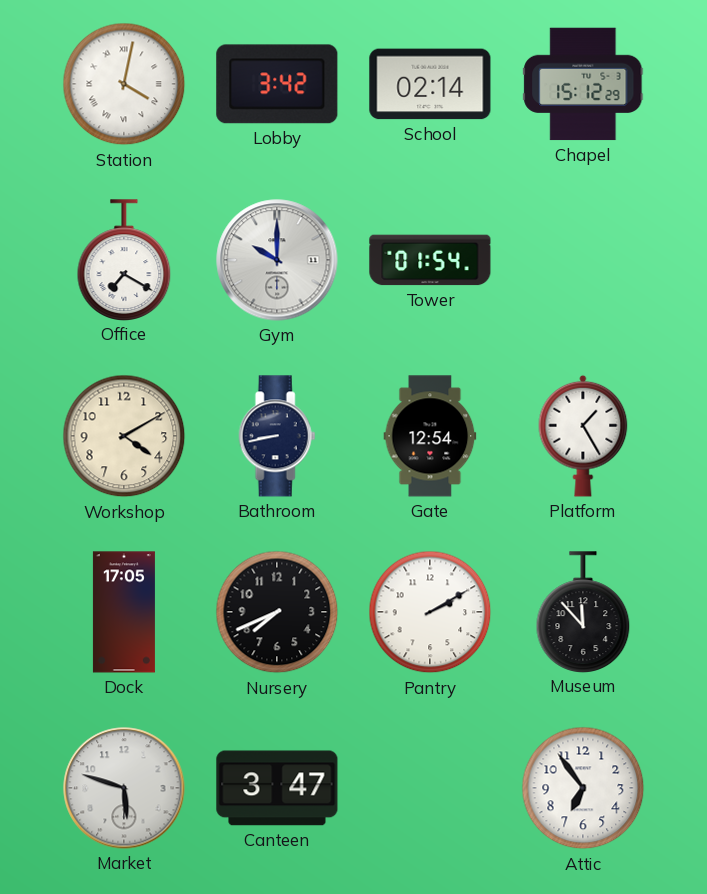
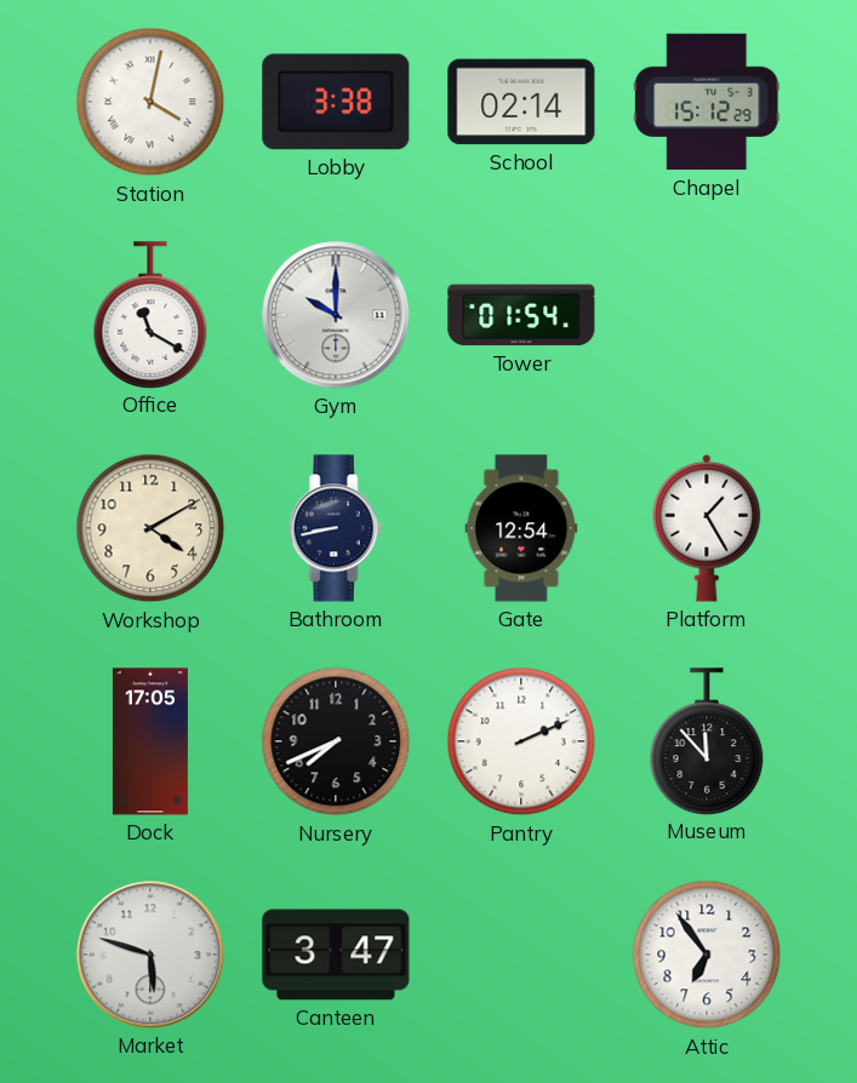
Lobby: 3:42 -> 3:38
Office: 7:20 -> 11:20
Pantry: 2:10 -> 2:11
